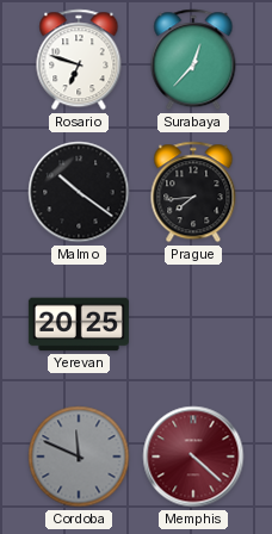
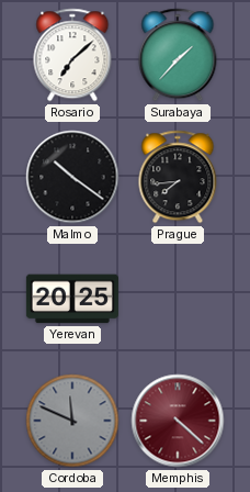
Rosario: 6:48 -> 7:08
Surabaya: 12:37 -> 1:37
